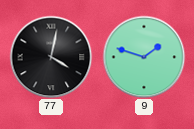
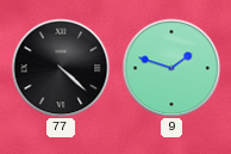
77: 4:02 -> 4:22
